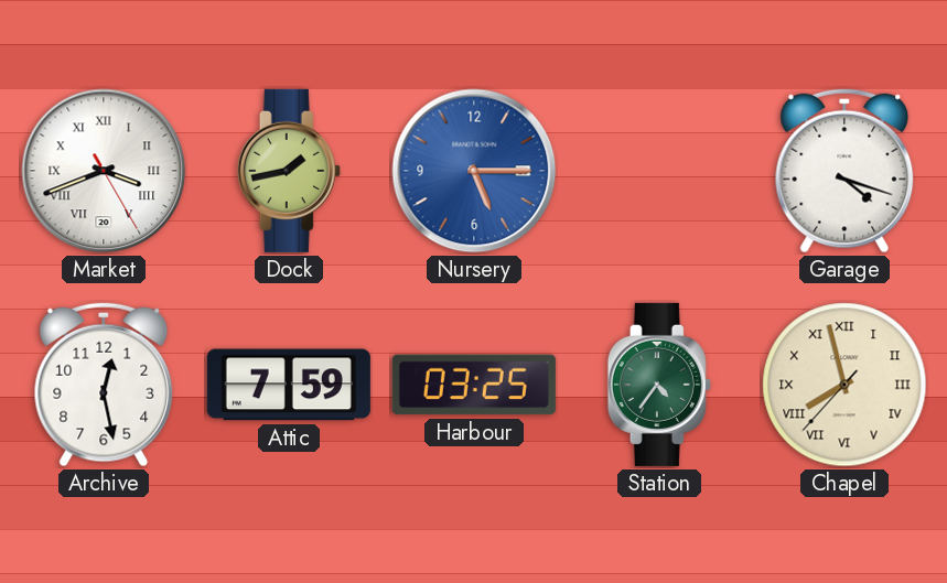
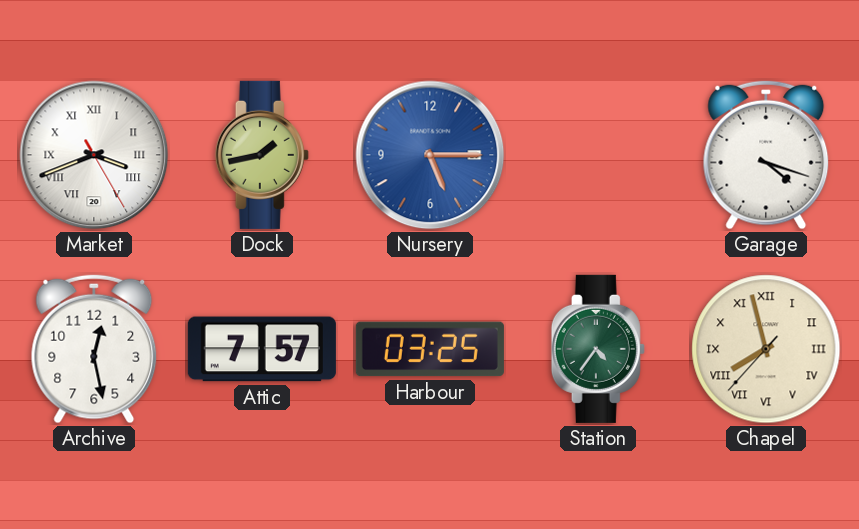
Attic: 7:59 -> 7:57
